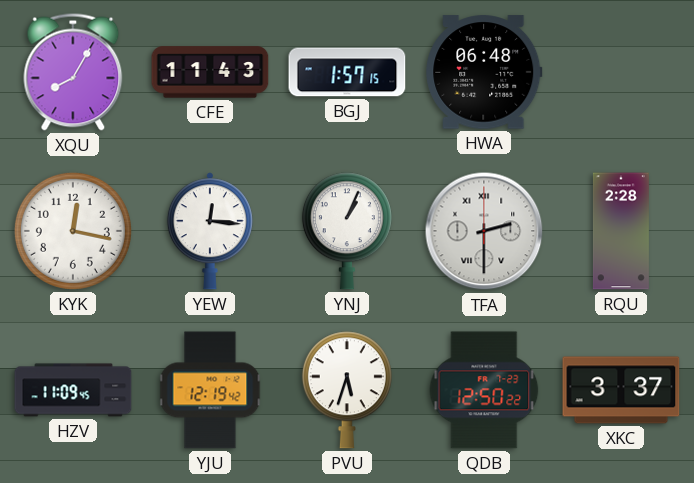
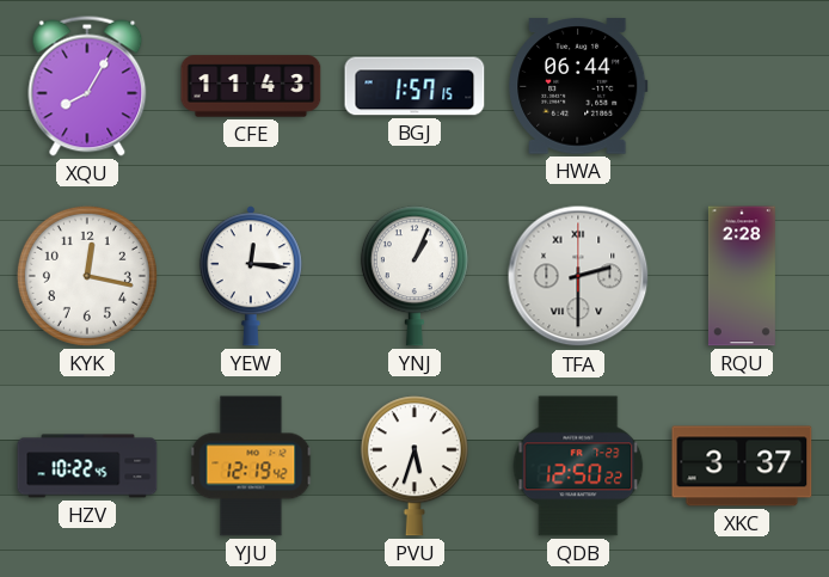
HWA: 06:48 -> 06:44
HZV: 11:09 -> 10:22
